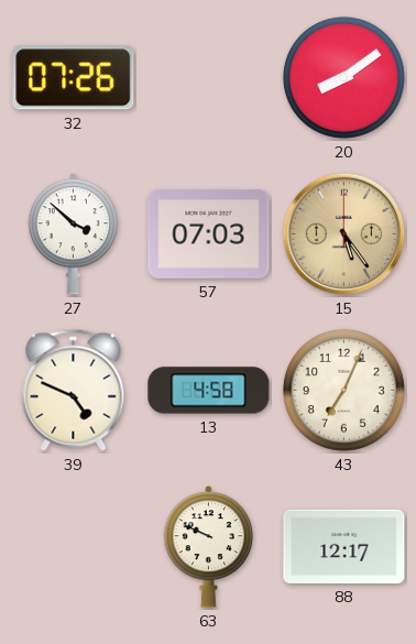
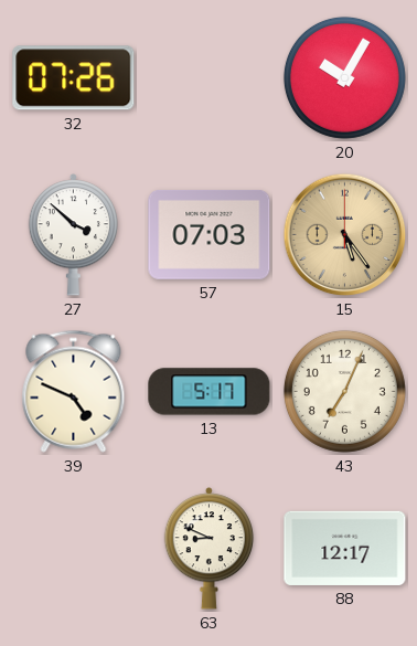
20: 8:09 -> 10:05
13: 4:58 -> 5:17
63: 9:49 -> 8:49
